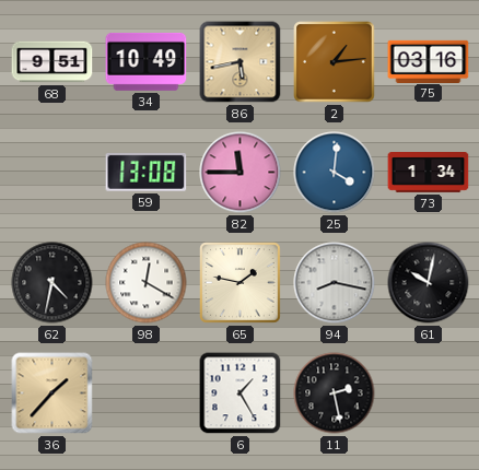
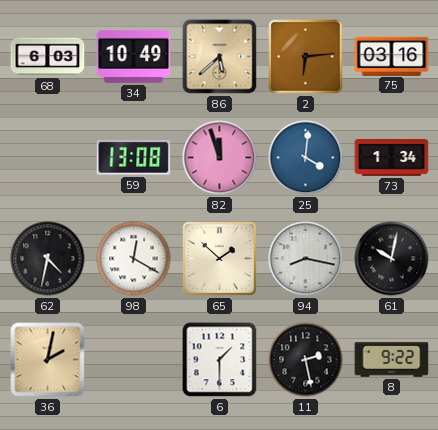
68: 9:51 -> 6:03
86: 5:43 -> 5:38
2: 1:14 -> 6:14
82: 11:45 -> 11:57
65: 1:47 -> 1:52
36: 1:37 -> 2:02
6: 1:25 -> 1:30
8: none -> 9:22
